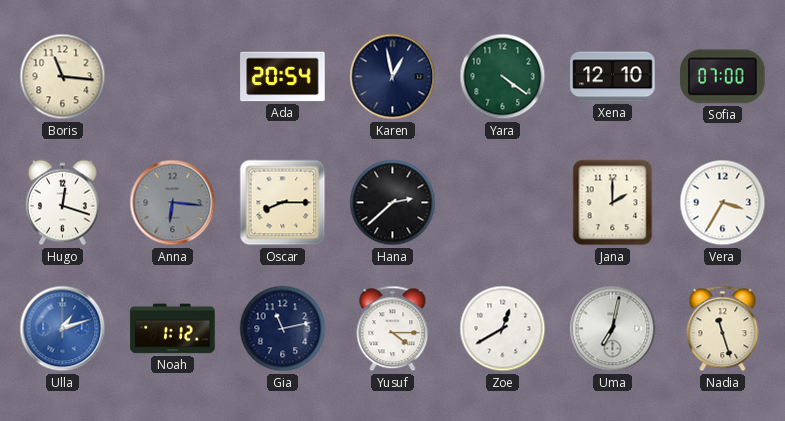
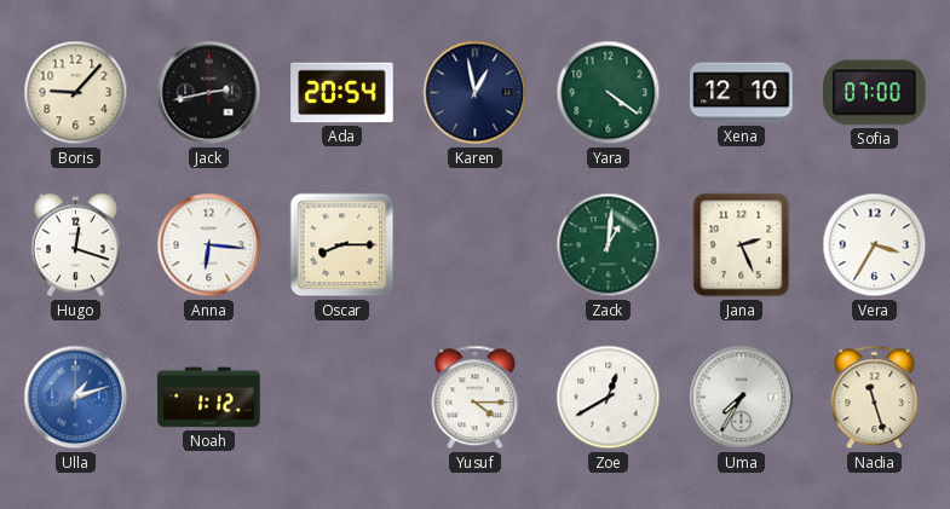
Boris: 11:16 -> 9:07
Jack: none -> 2:43
Anna dial: grey -> white
Hana: 2:38 -> none
Zack: none -> 1:01
Jana: 2:00 -> 2:26
Gia: 11:13 -> none
Uma: 7:02 -> 7:35
